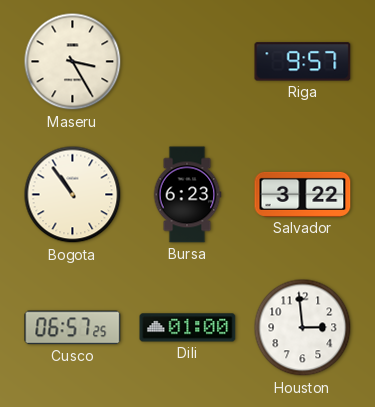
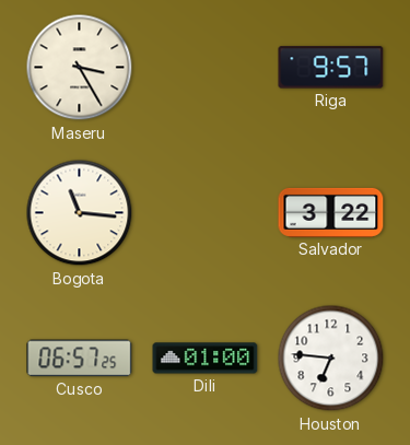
Bogota: 10:54 -> 11:16
Bursa: 6:23 -> none
Houston: 2:59 -> 6:46
